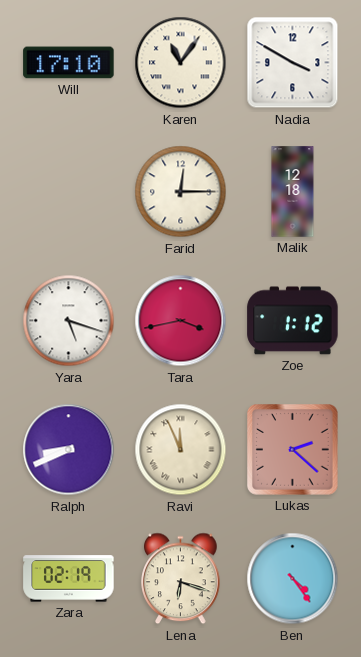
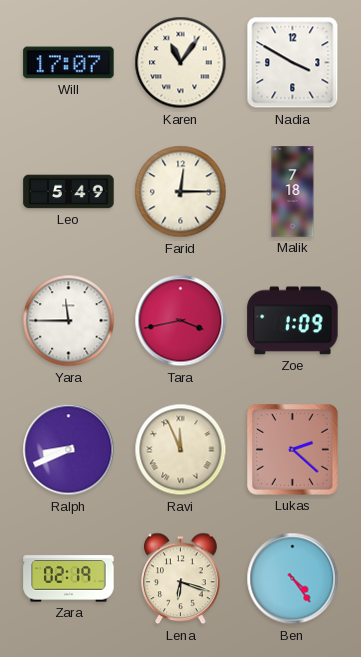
Will: 17:10 -> 17:07
Leo: none -> 5:49
Malik: 12:18 -> 7:18
Yara: 5:18 -> 11:45
Zoe: 1:12 -> 1:09
